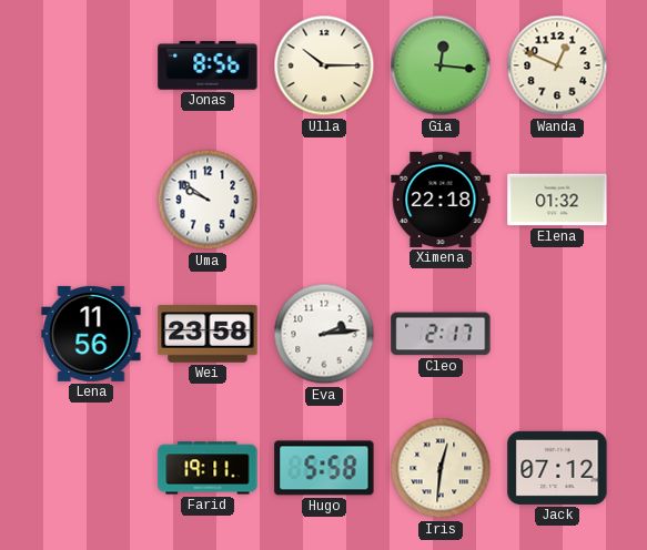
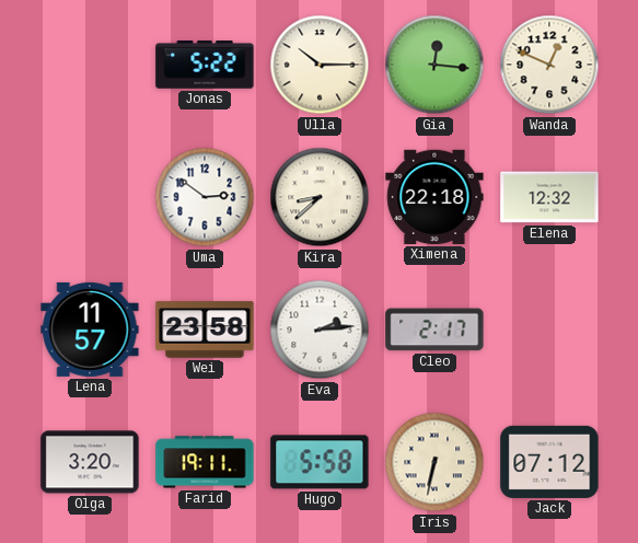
Jonas: 8:56 -> 5:22
Uma: 9:51 -> 2:51
Kira: none -> 8:38
Elena: 01:32 -> 12:32
Lena: 11:56 -> 11:57
Olga: none -> 3:20
Iris: 12:31 -> 6:32
